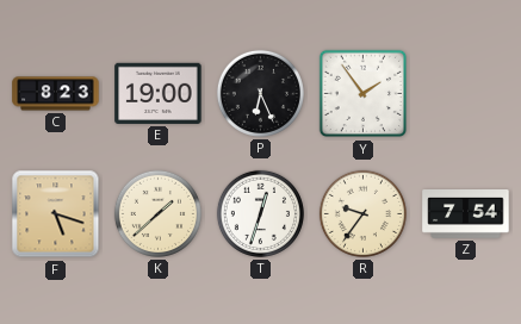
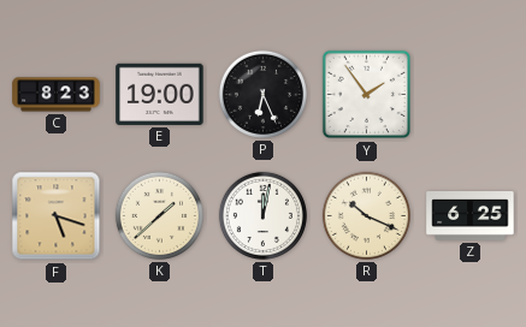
T: 12:33 -> 12:02
R: 9:36 -> 10:19
Z: 7:54 -> 6:25
